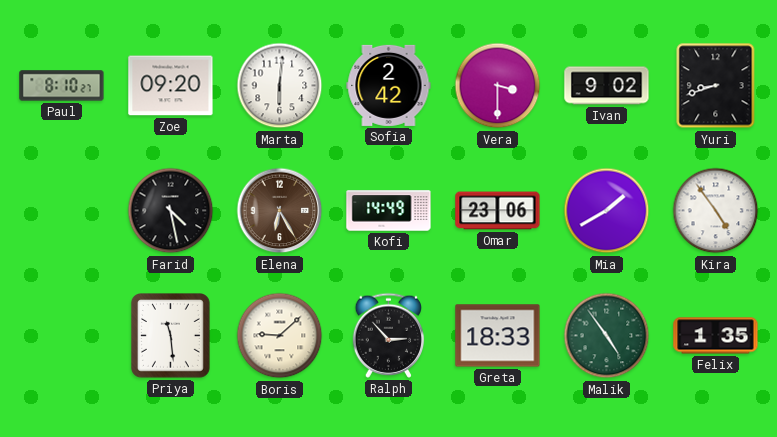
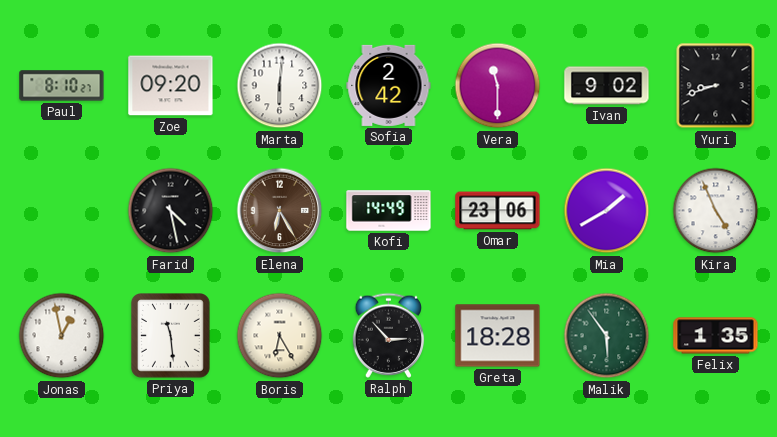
Vera: 3:30 -> 11:30
Kira: 4:54 -> 4:56
Jonas: none -> 12:58
Boris: 9:08 -> 6:25
Greta: 18:33 -> 18:28
Malik: 4:54 -> 5:54
